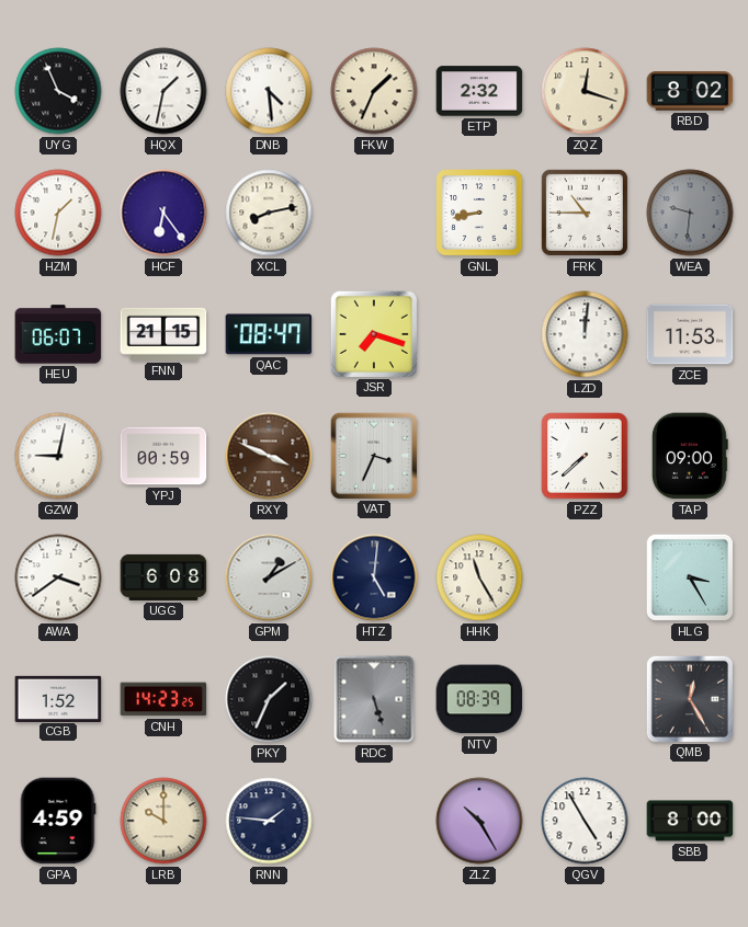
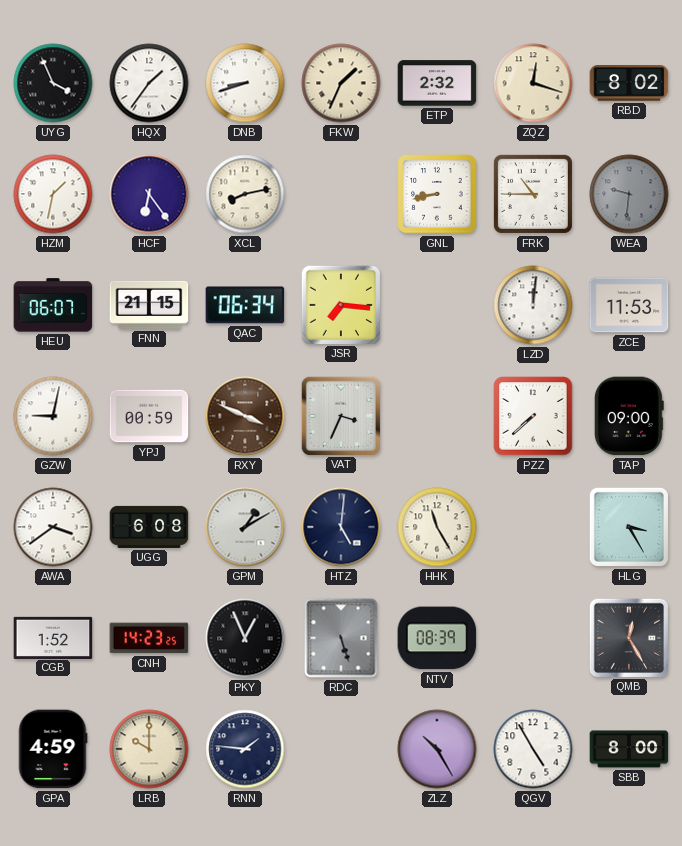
HQX: 1:32 -> 1:36
DNB: 4:29 -> 8:42
QAC: 08:47 -> 06:34
JSR: 7:18 -> 7:16
PKY: 1:34 -> 12:56
